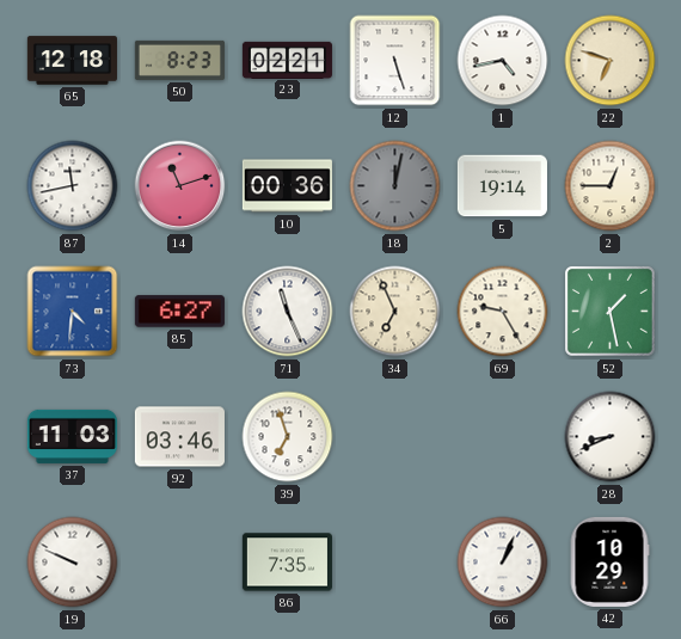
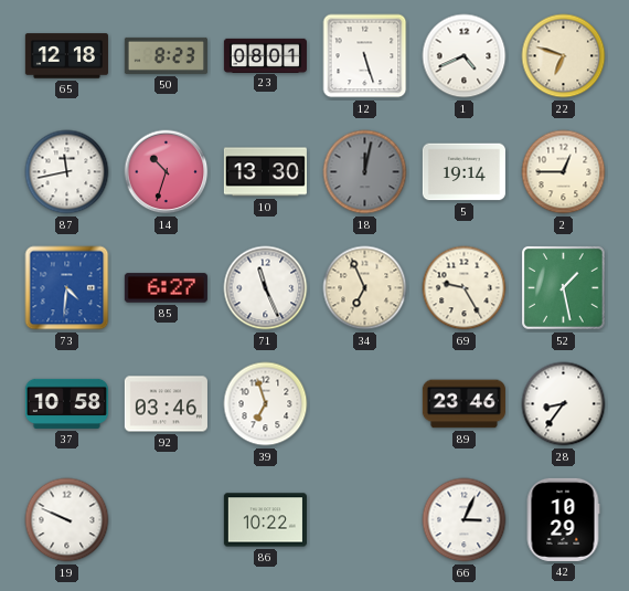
23: 02:21 -> 08:01
1: 4:43 -> 4:41
14: 11:12 -> 10:33
10: 00:36 -> 13:30
37: 11:03 -> 10:58
89: none -> 23:46
28: 8:41 -> 8:36
86: 7:35 -> 10:22
66: 1:04 -> 3:04
